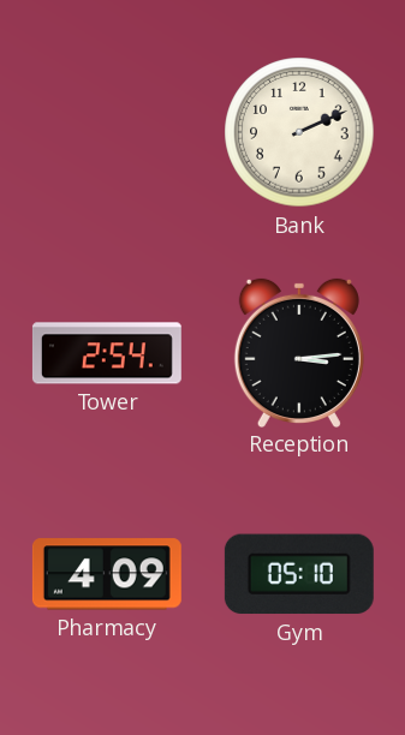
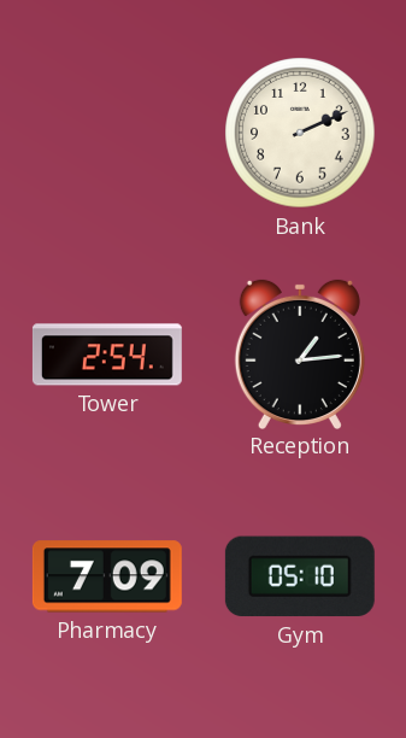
Reception: 3:14 -> 1:14
Pharmacy: 4:09 -> 7:09
